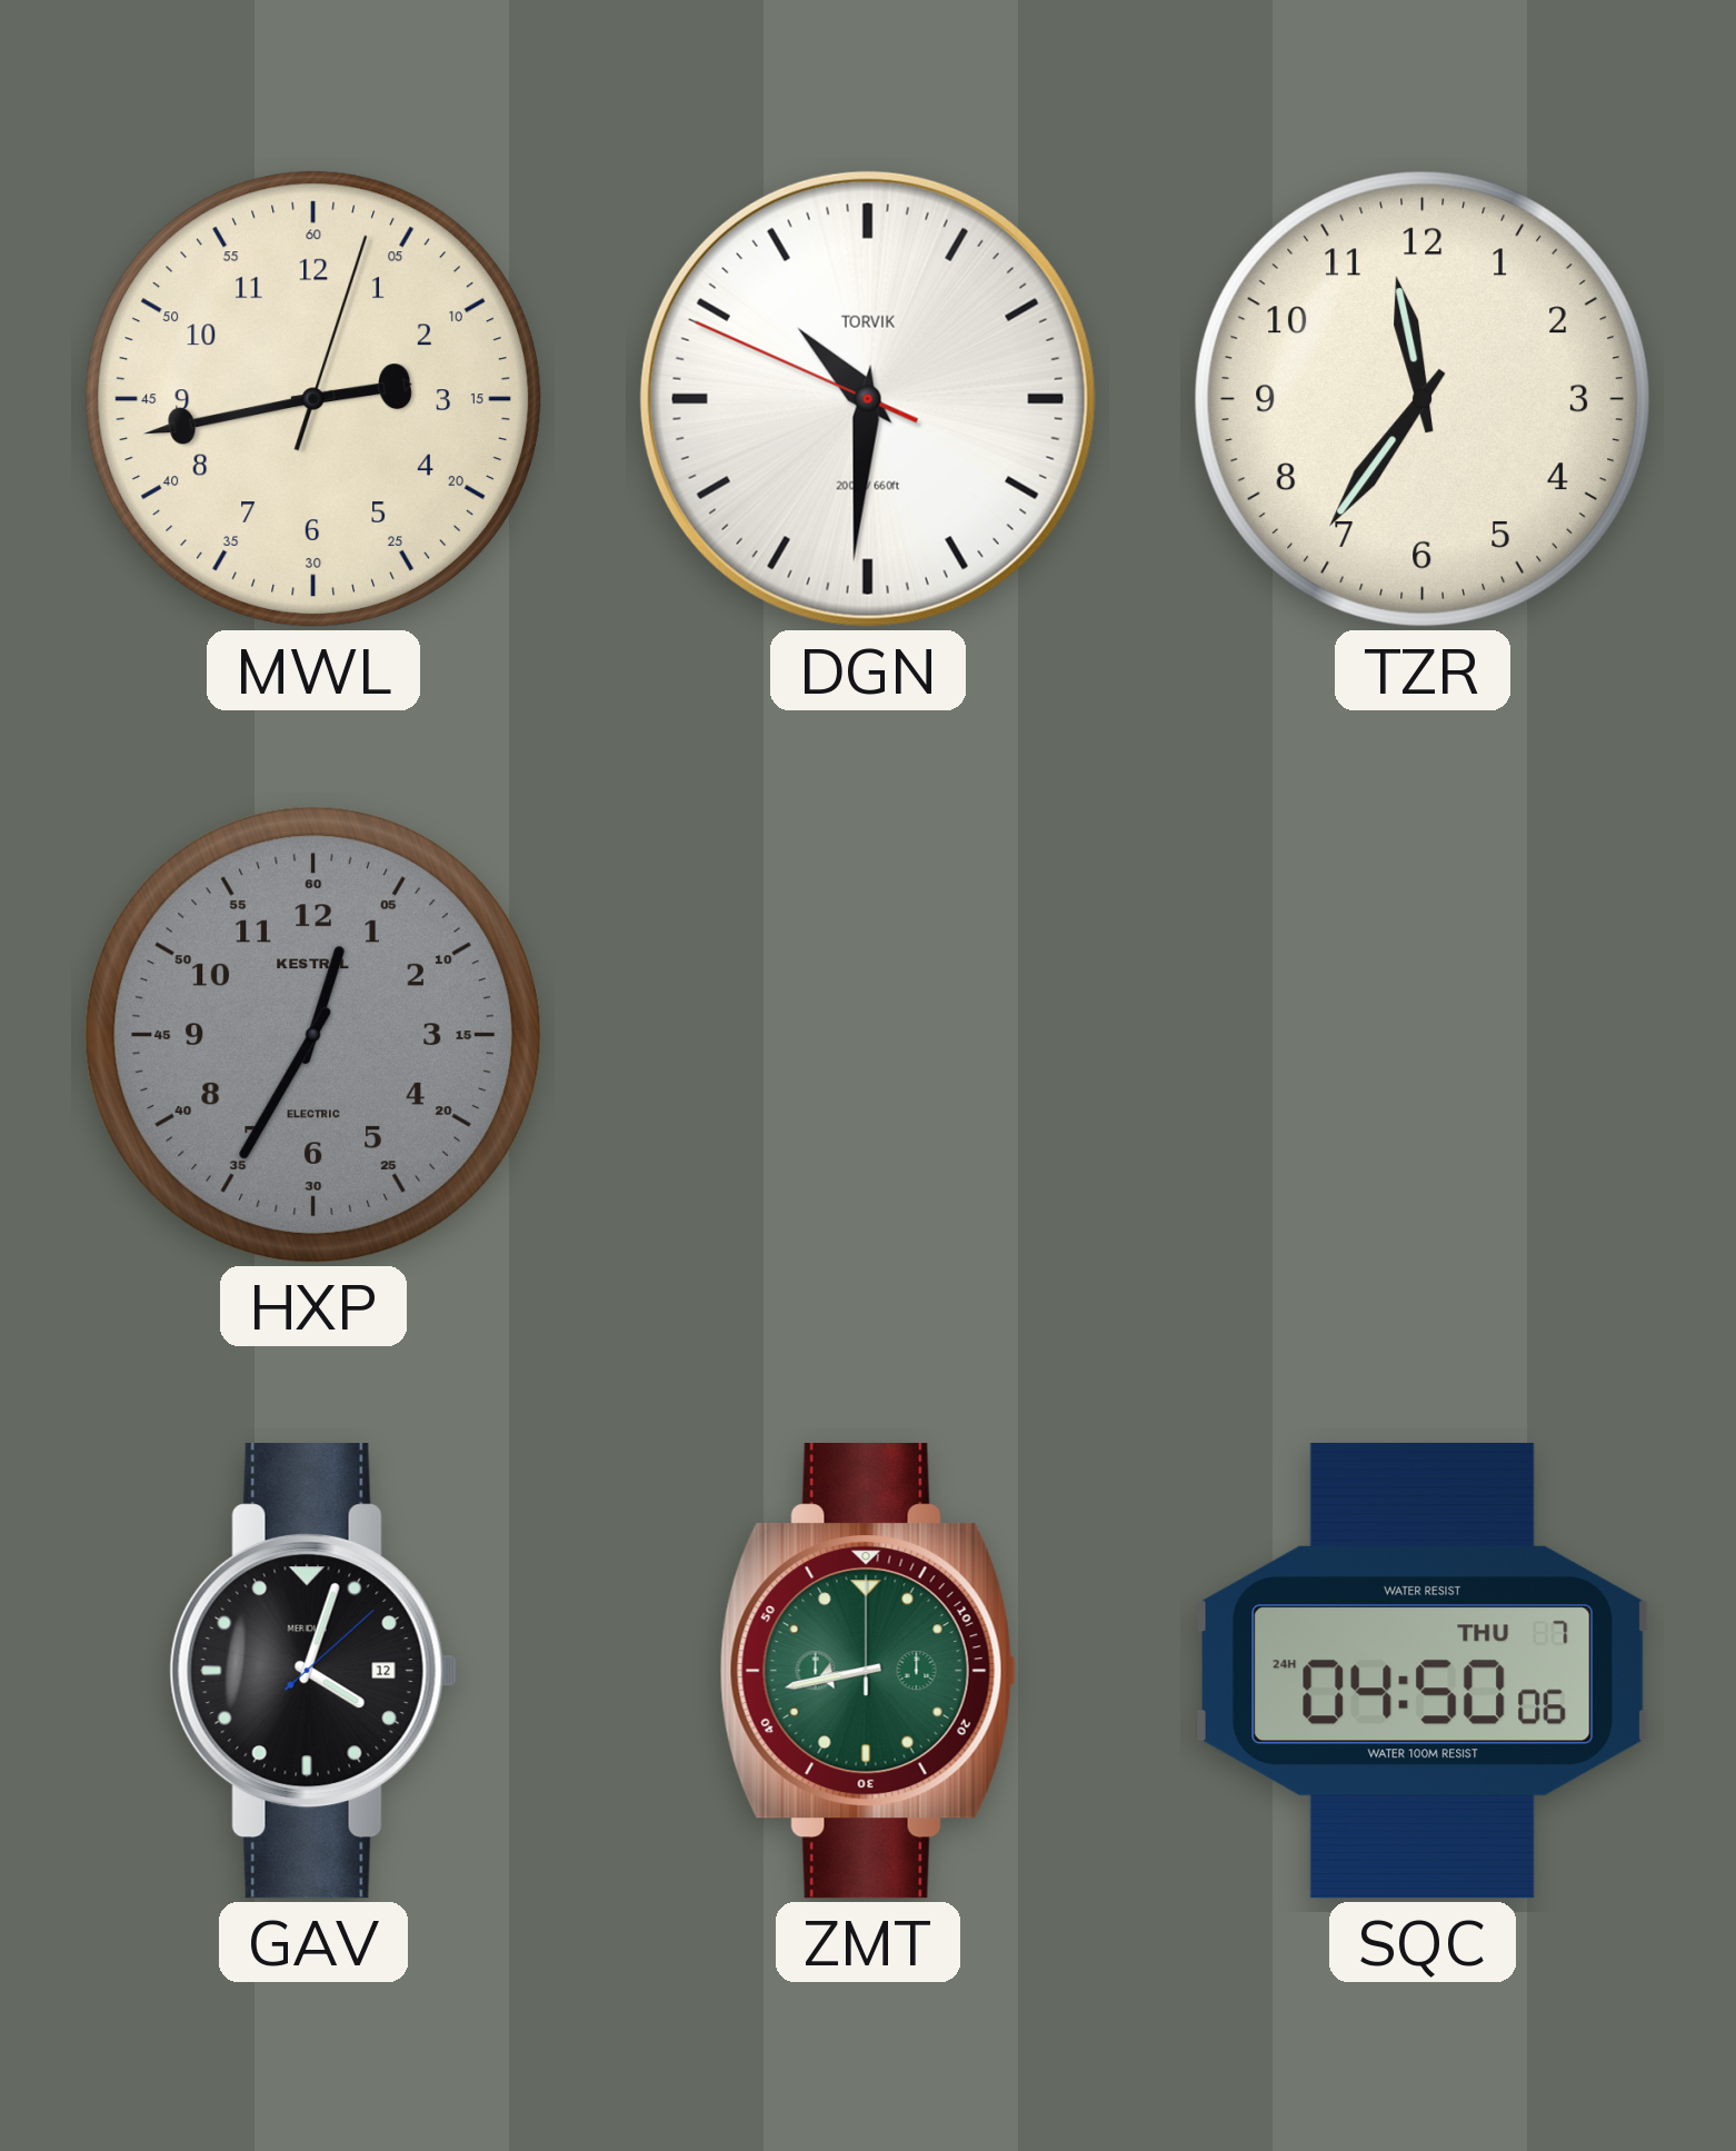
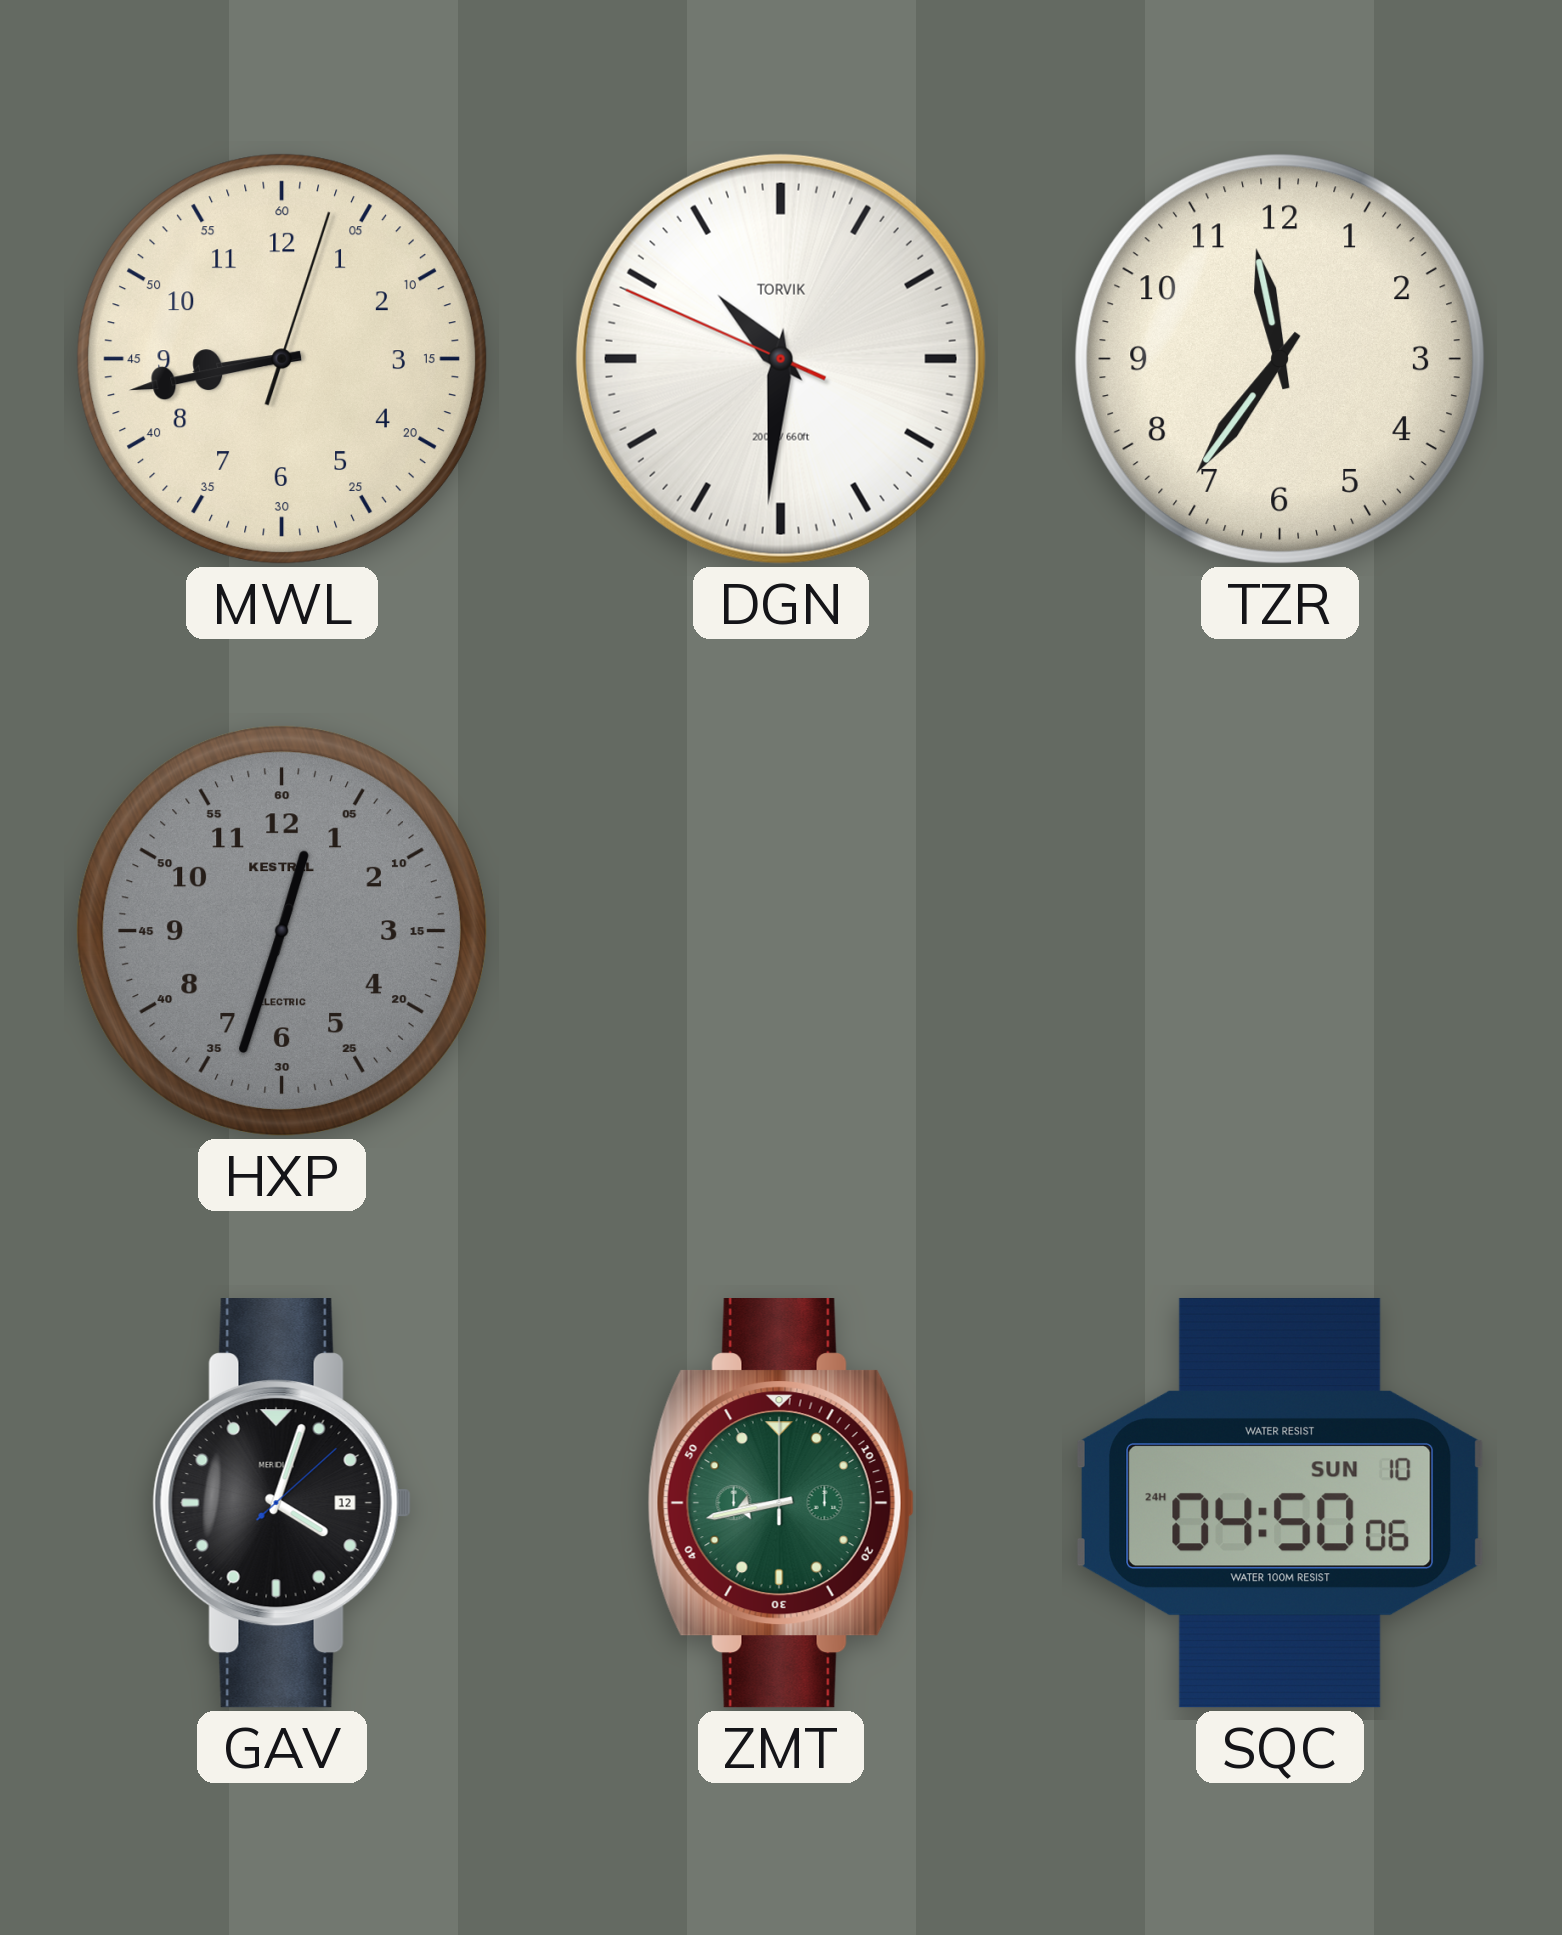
MWL: 2:43 -> 8:43
HXP: 12:35 -> 12:33
SQC date: THU 7 -> SUN 10
